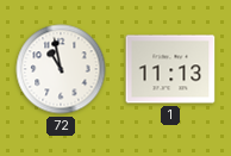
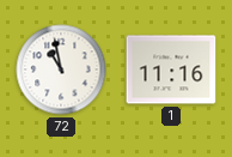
1: 11:13 -> 11:16
